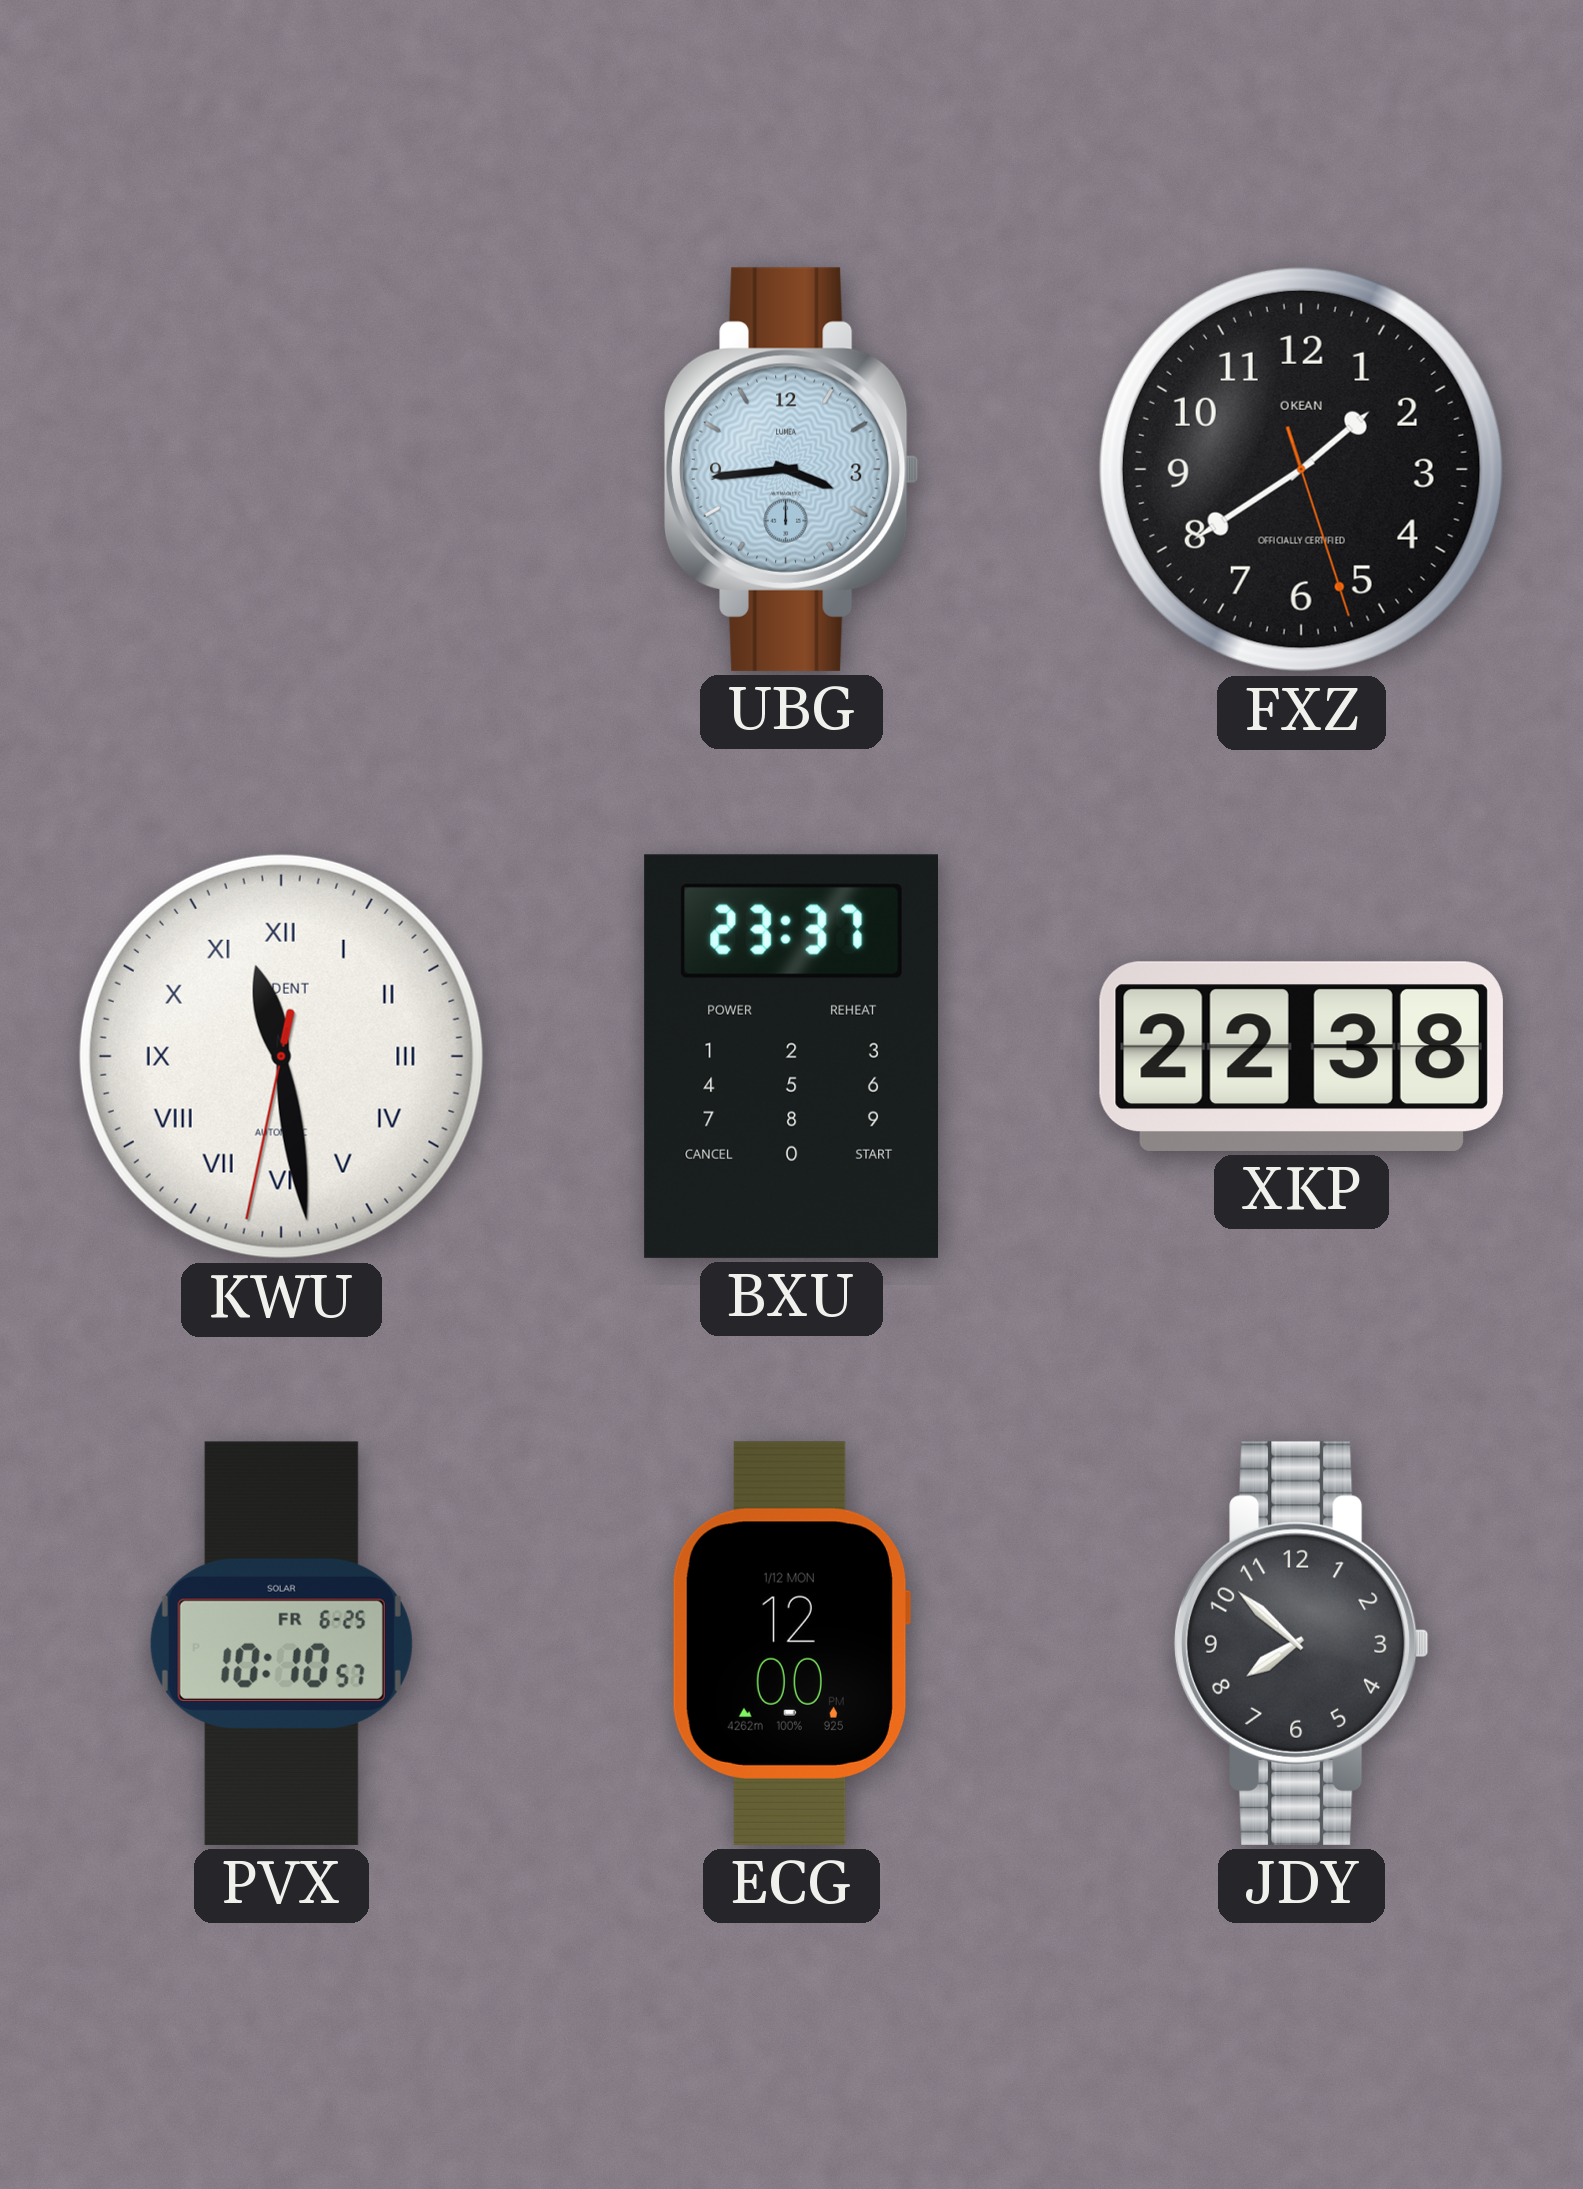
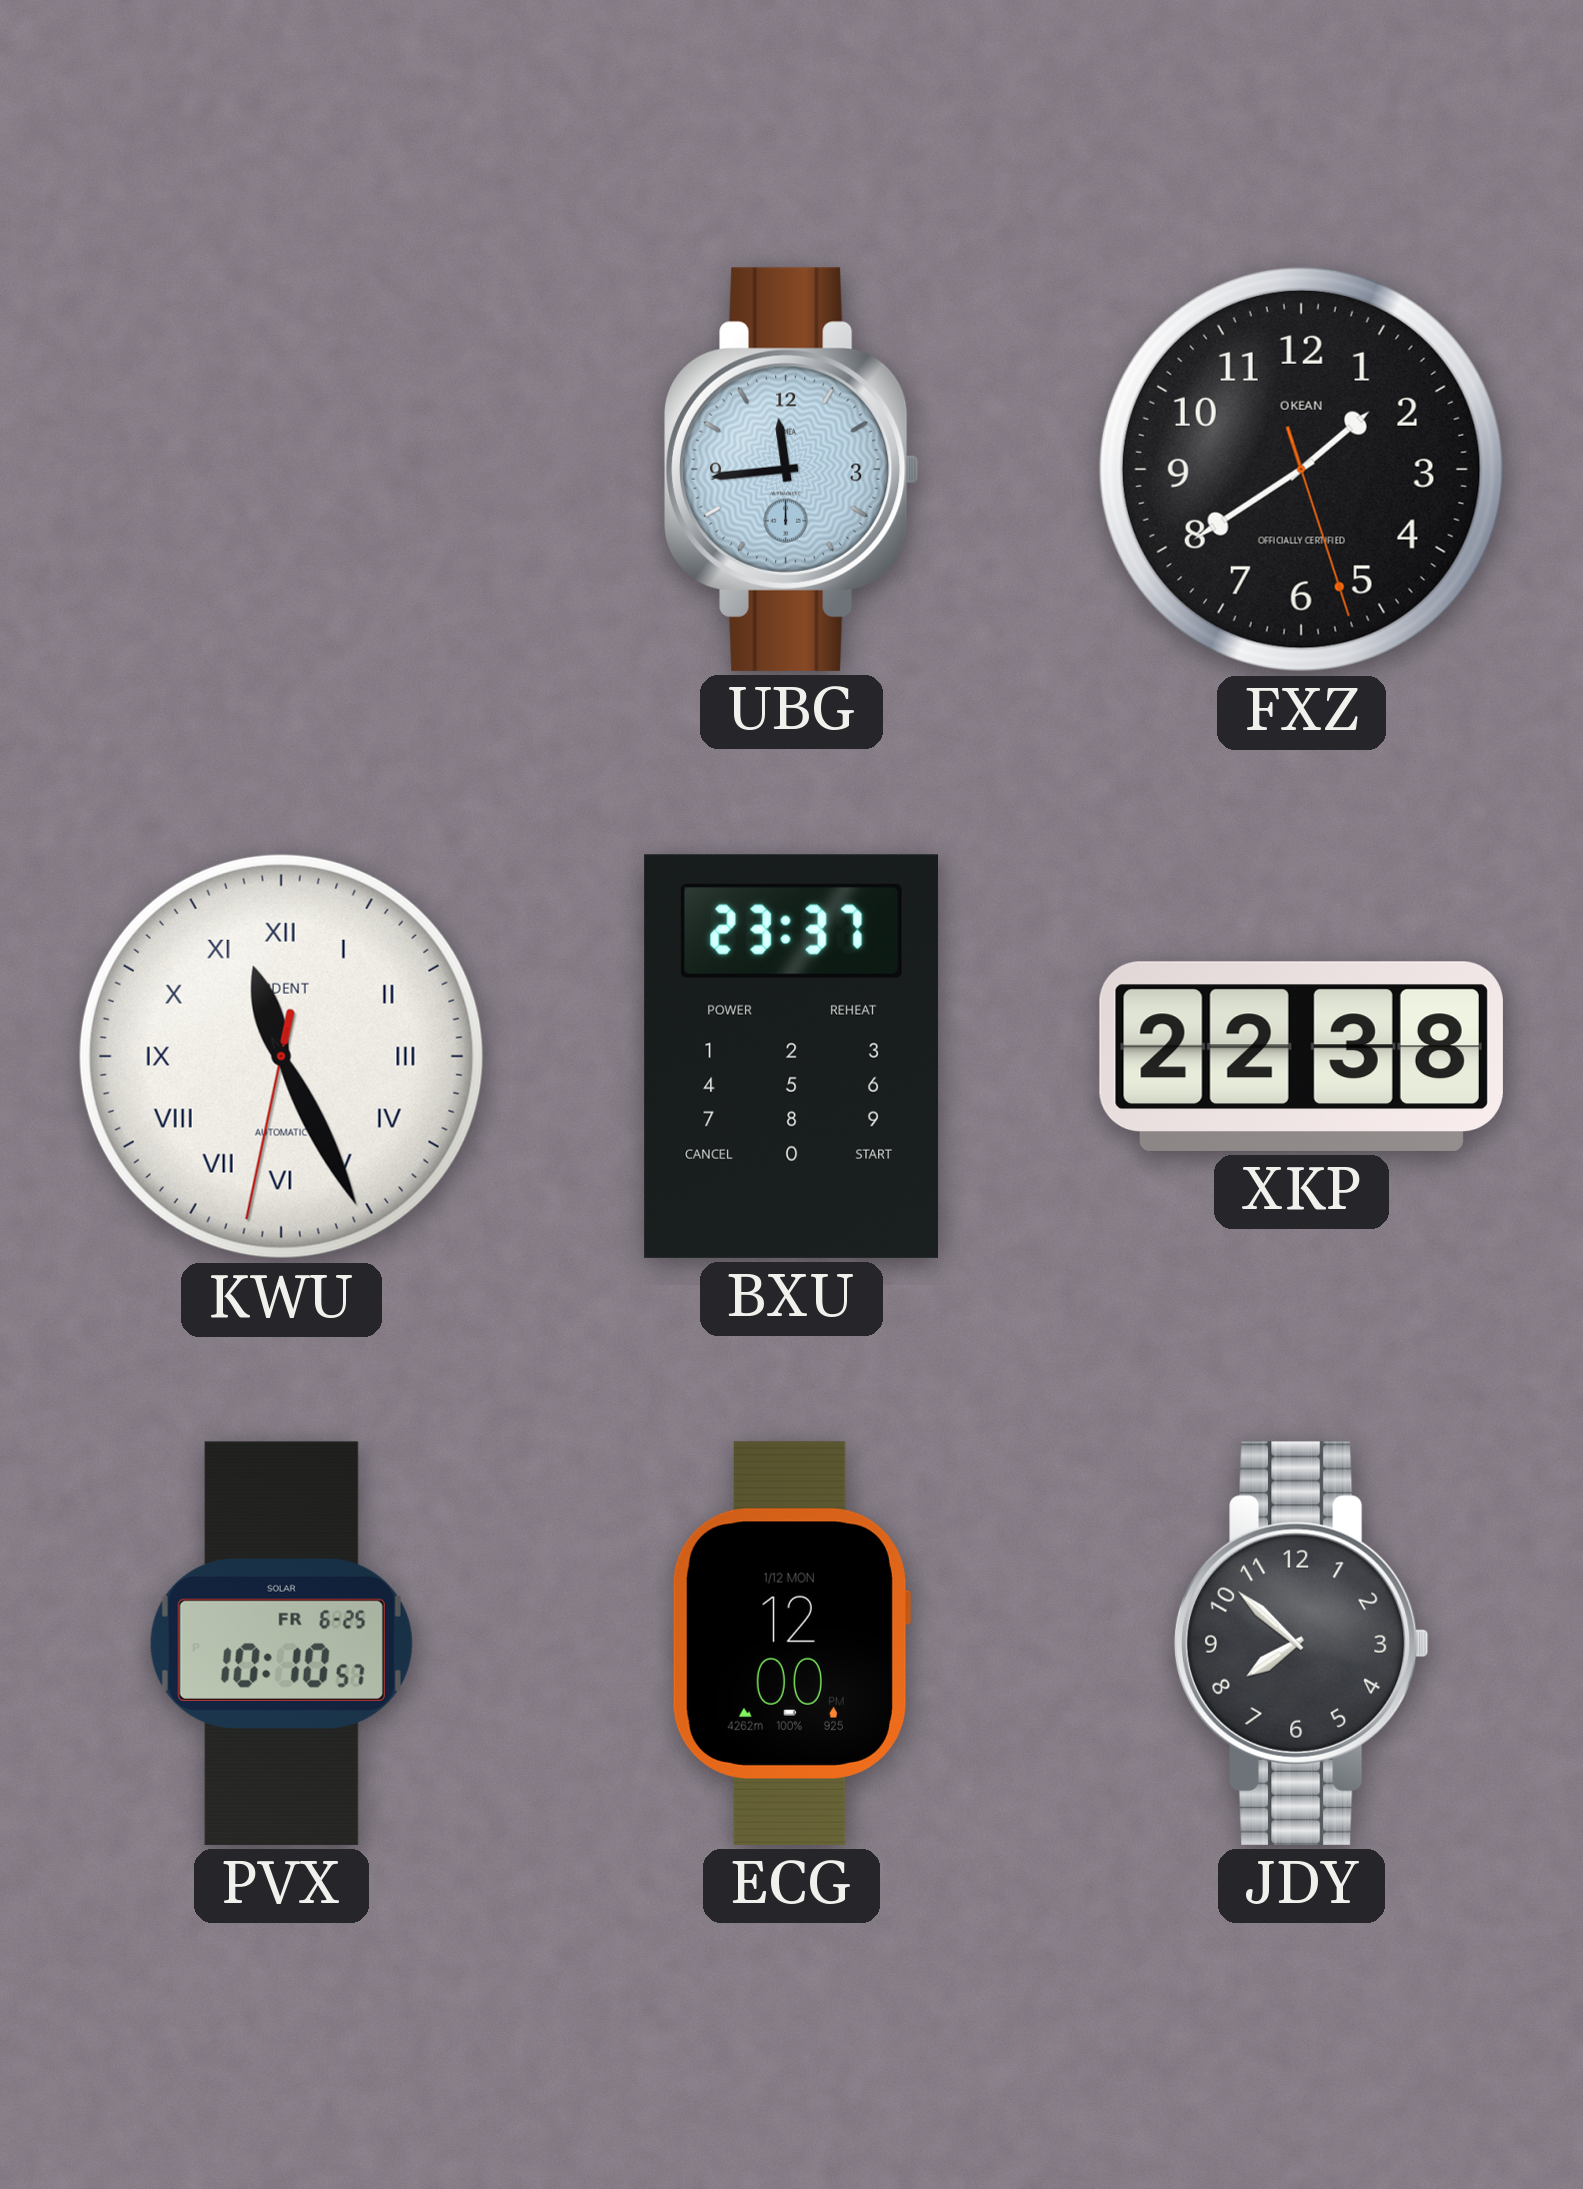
UBG: 3:44 -> 11:44
KWU: 11:28 -> 11:25
